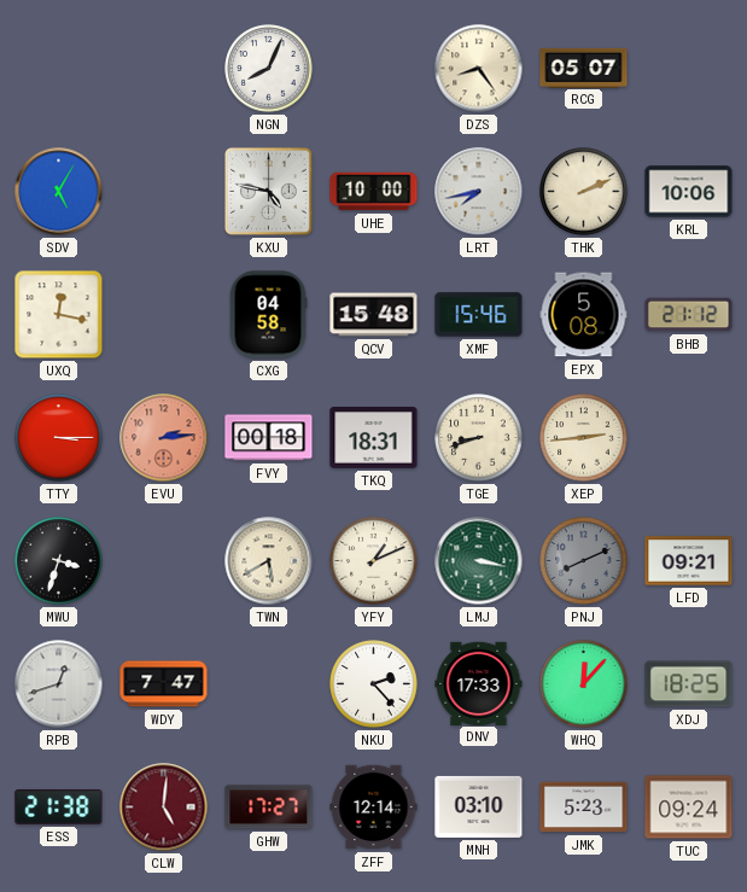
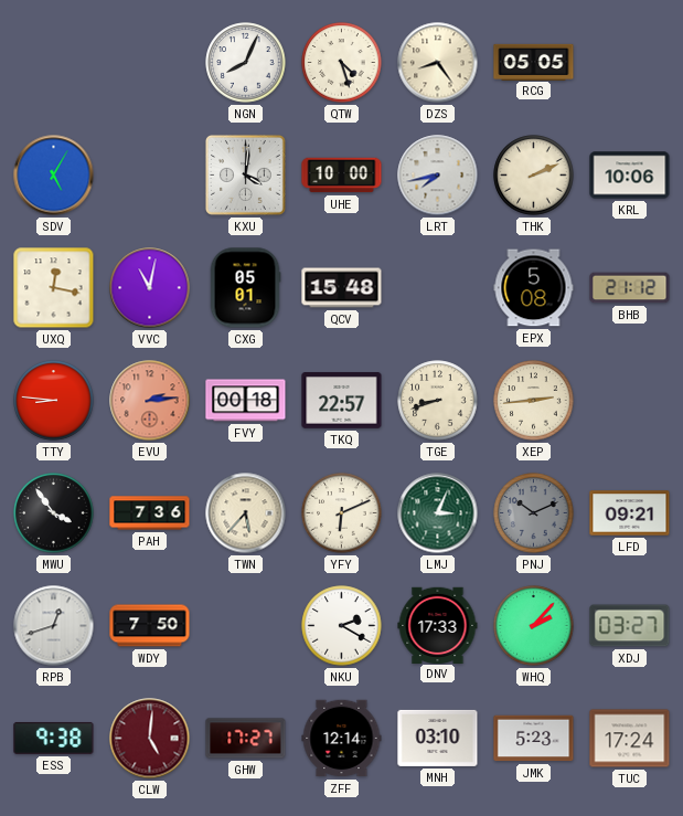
QTW: none -> 4:27
RCG: 05:07 -> 05:05
KXU: 4:47 -> 4:01
VVC: none -> 11:02
CXG: 04:58 -> 05:01
XMF: 15:46 -> none
TTY: 3:15 -> 8:46
TKQ: 18:31 -> 22:57
MWU: 3:33 -> 3:54
PAH: none -> 7:36
TWN: 5:40 -> 5:37
YFY: 1:11 -> 6:11
LMJ: 3:17 -> 3:04
PNJ: 8:11 -> 10:11
WDY: 7:47 -> 7:50
NKU: 2:23 -> 2:20
WHQ: 12:07 -> 2:07
XDJ: 18:25 -> 03:27
ESS: 21:38 -> 9:38
TUC: 09:24 -> 17:24
